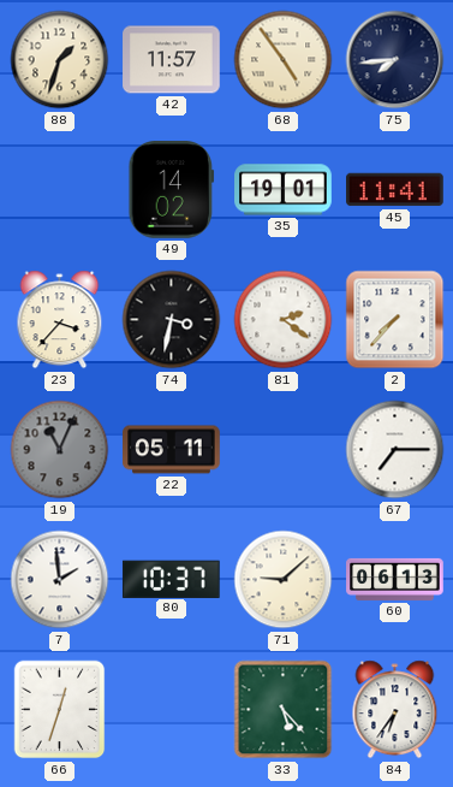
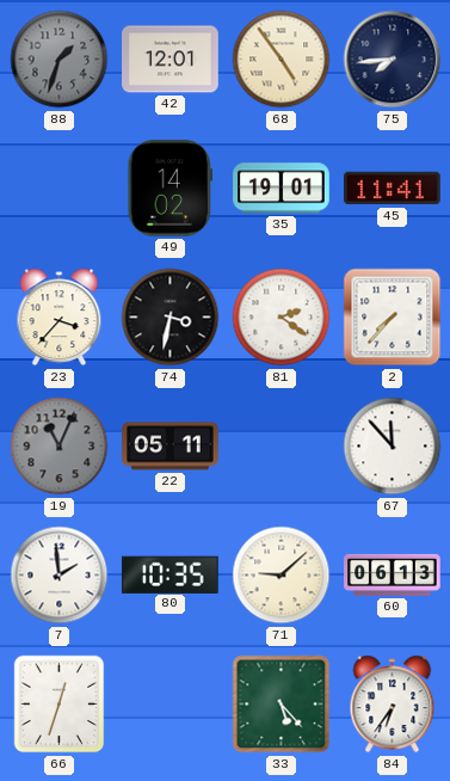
88 dial: cream -> grey
42: 11:57 -> 12:01
67: 7:15 -> 11:53
80: 10:37 -> 10:35
